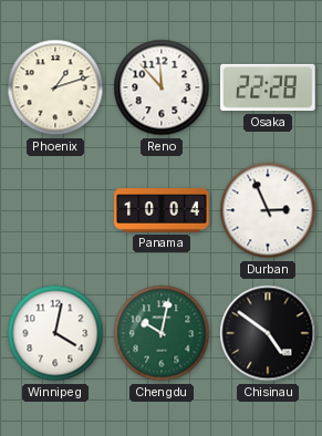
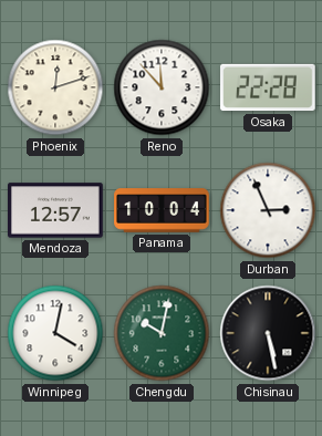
Phoenix: 1:12 -> 12:12
Mendoza: none -> 12:57
Chisinau: 4:51 -> 5:28
